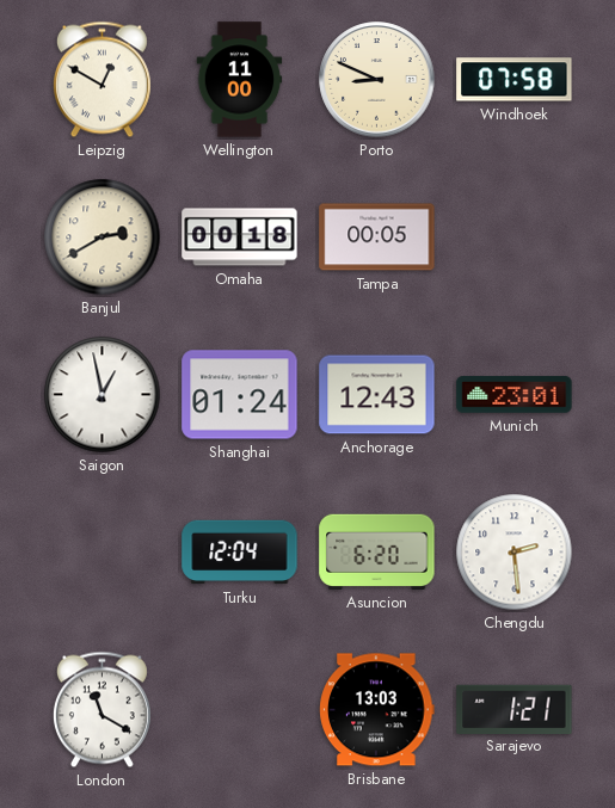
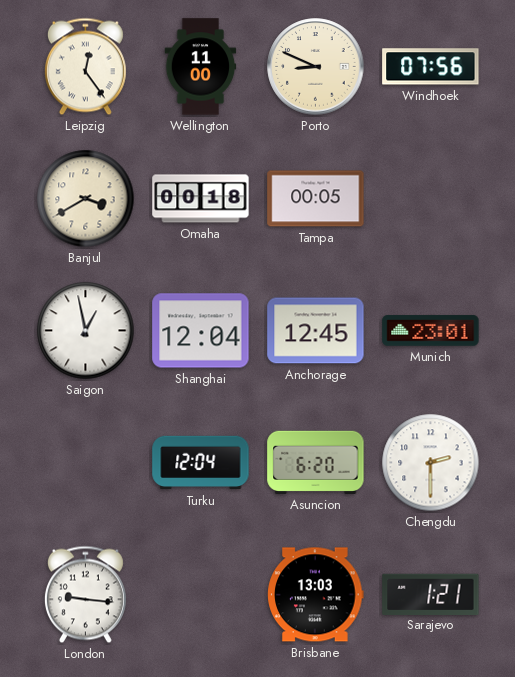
Leipzig: 12:50 -> 12:24
Windhoek: 07:58 -> 07:56
Banjul: 2:40 -> 3:40
Shanghai: 01:24 -> 12:04
Anchorage: 12:43 -> 12:45
Chengdu: 2:29 -> 2:30
London: 11:20 -> 9:16
